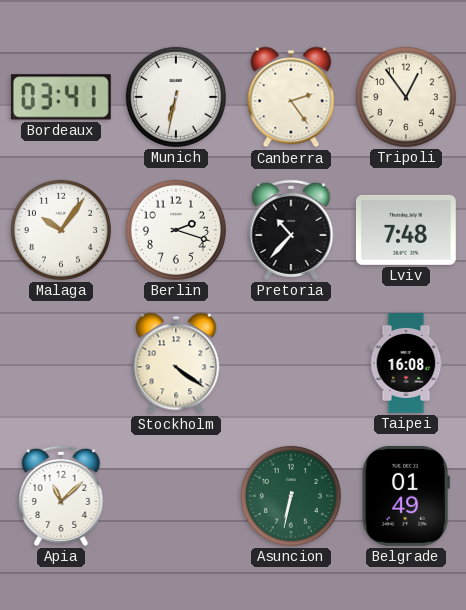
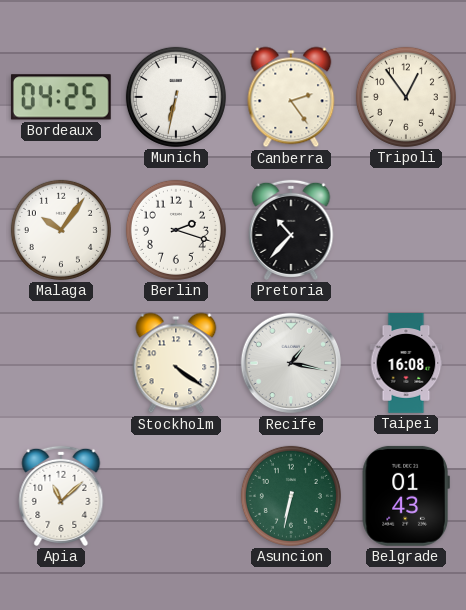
Bordeaux: 03:41 -> 04:25
Lviv: 7:48 -> none
Recife: none -> 1:17
Belgrade: 01:49 -> 01:43
